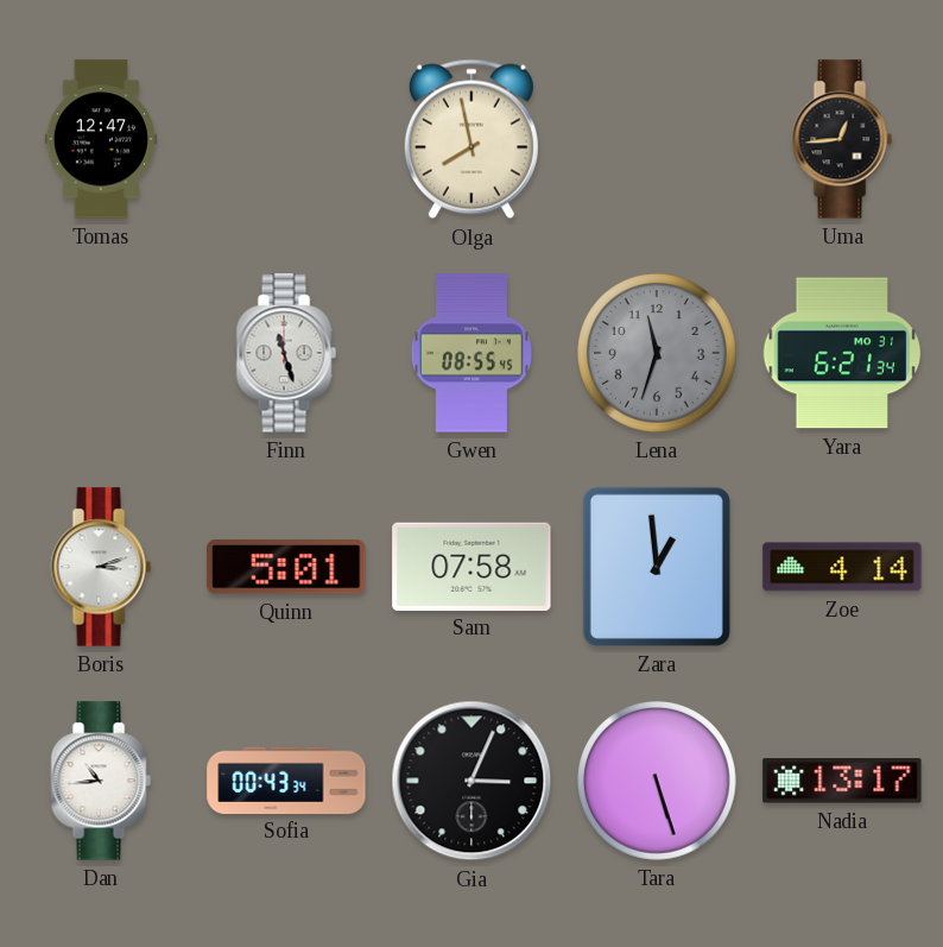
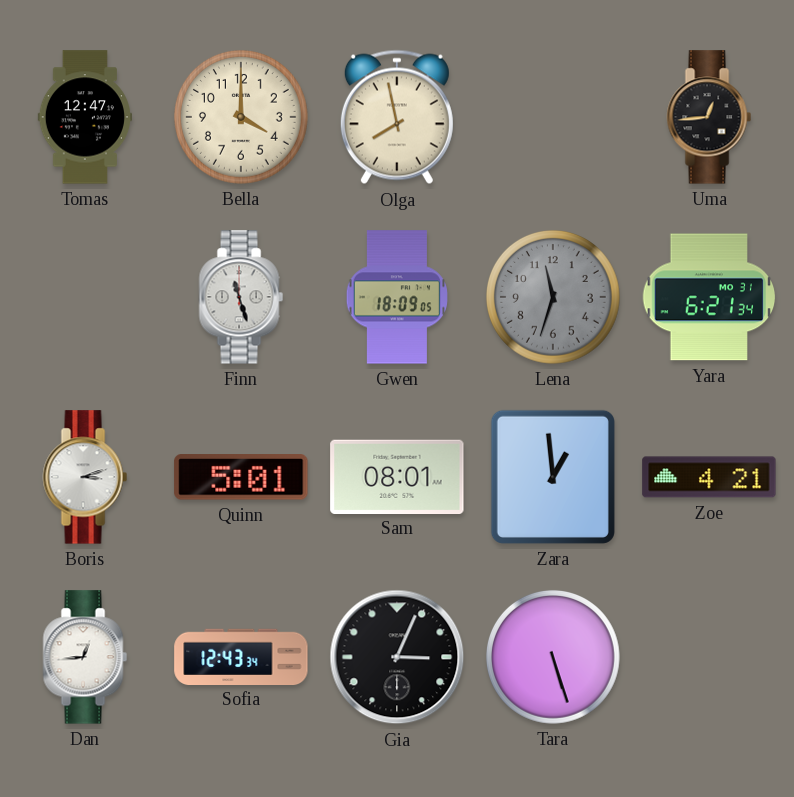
Bella: none -> 4:00
Gwen: 08:55 -> 18:09
Sam: 07:58 -> 08:01
Zoe: 4:14 -> 4:21
Dan: 10:44 -> 12:44
Sofia: 00:43 -> 12:43
Nadia: 13:17 -> none
